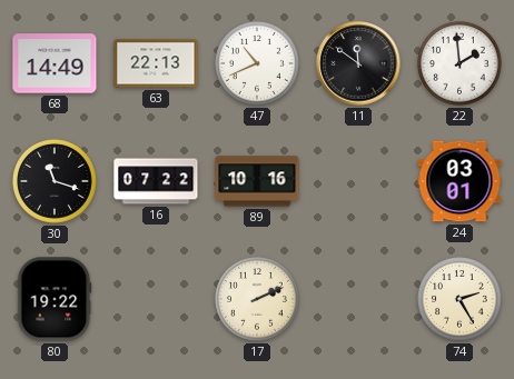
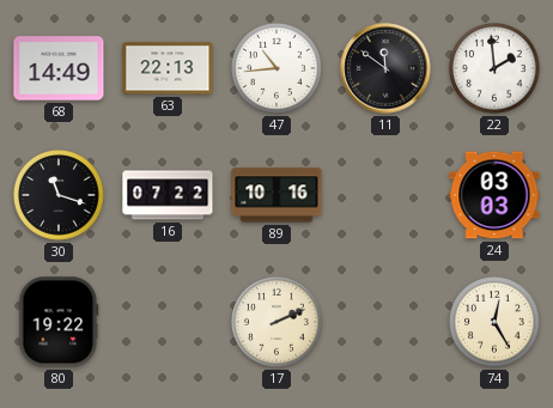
47: 10:41 -> 10:44
24: 03:01 -> 03:03
74: 2:25 -> 12:25
